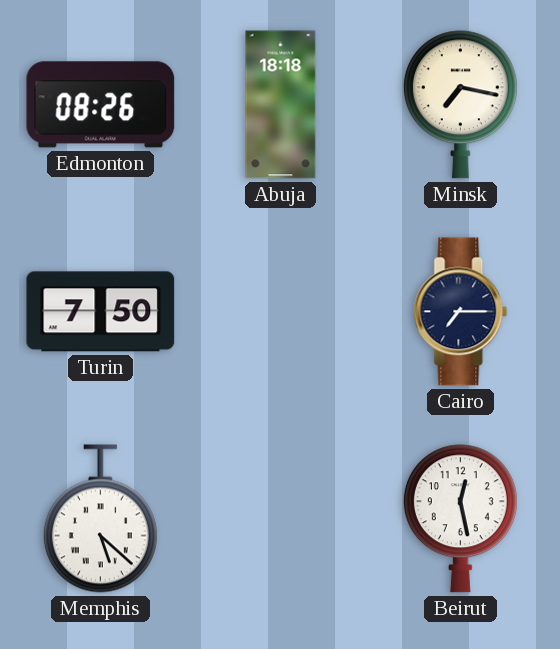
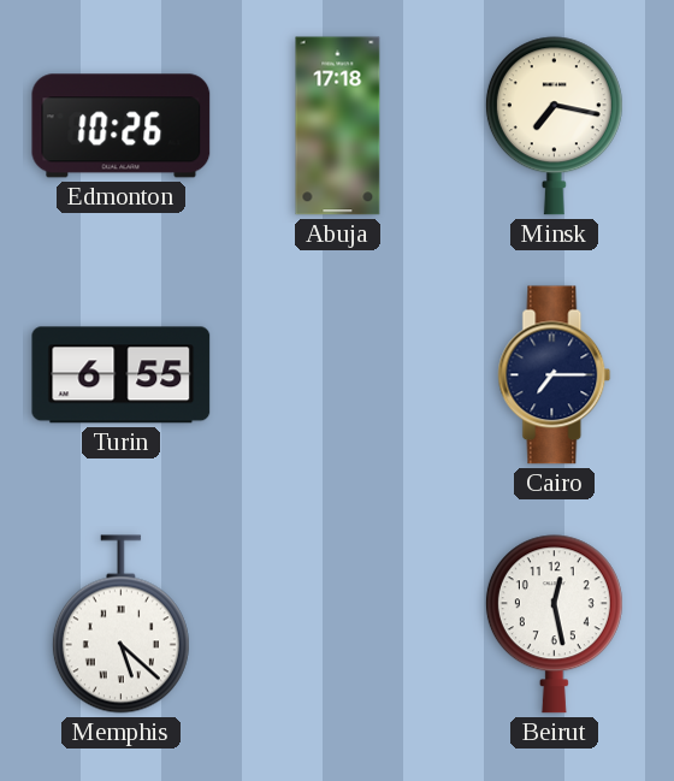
Edmonton: 08:26 -> 10:26
Abuja: 18:18 -> 17:18
Turin: 7:50 -> 6:55
